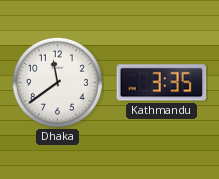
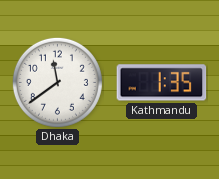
Kathmandu: 3:35 -> 1:35
